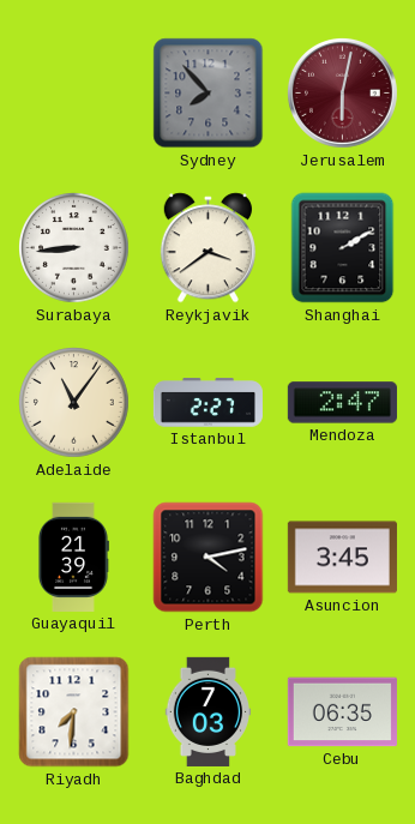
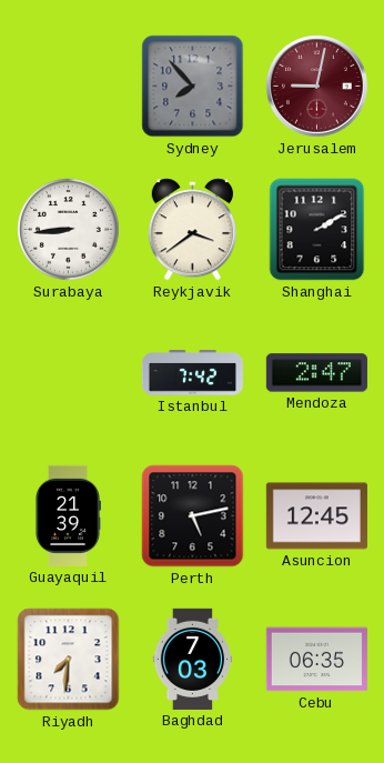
Jerusalem: 6:02 -> 9:02
Adelaide: 11:06 -> none
Istanbul: 2:27 -> 7:42
Perth: 4:13 -> 5:13
Asuncion: 3:45 -> 12:45
